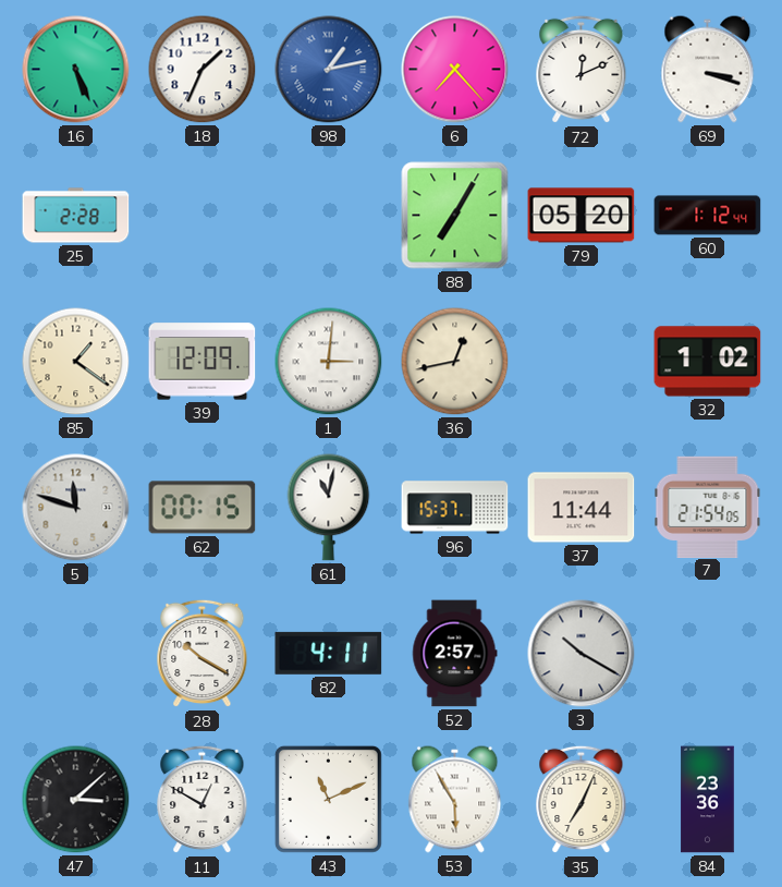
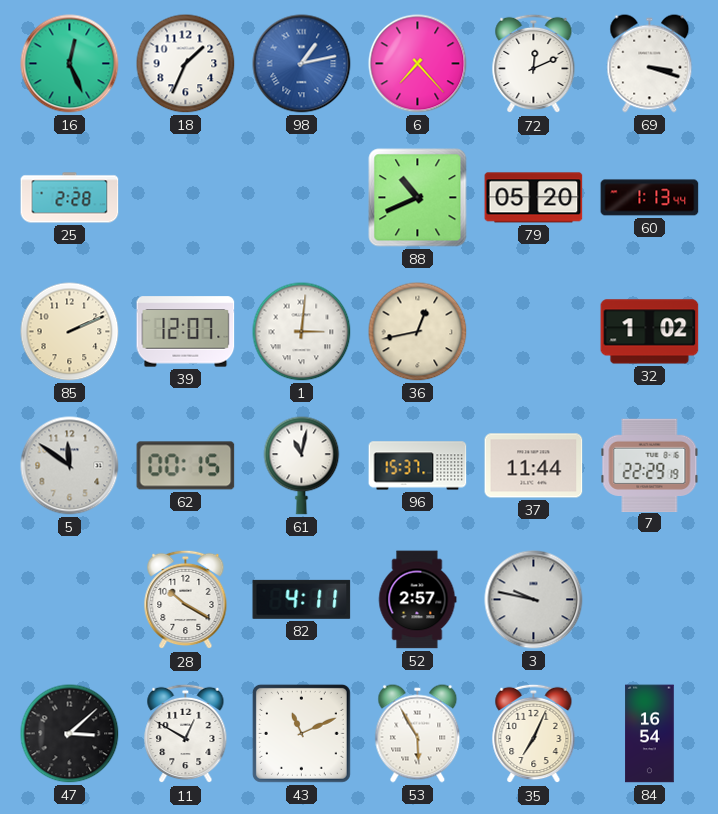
16: 5:26 -> 12:26
88: 7:05 -> 10:41
60: 1:12 -> 1:13
85: 1:21 -> 2:11
39: 12:09 -> 12:07
5: 11:48 -> 11:51
7: 21:54 -> 22:29
3: 10:20 -> 9:47
84: 23:36 -> 16:54
